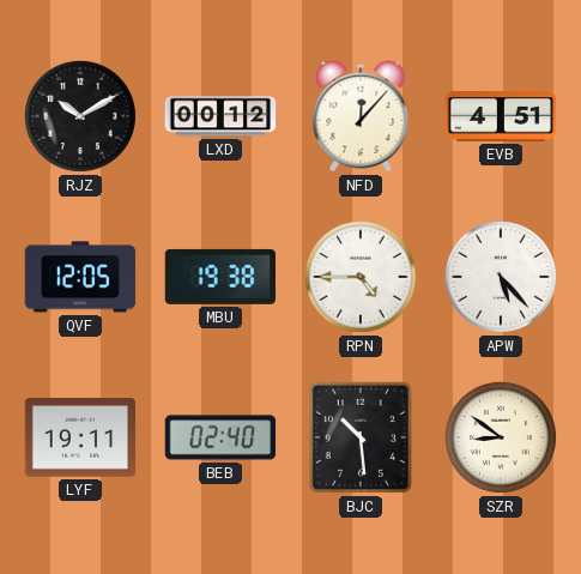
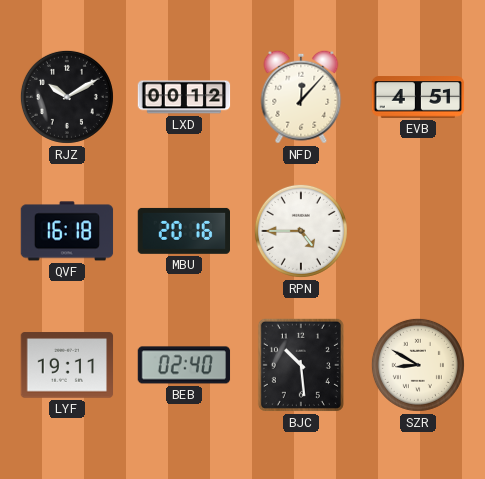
QVF: 12:05 -> 16:18
MBU: 19:38 -> 20:16
APW: 5:23 -> none
SZR: 8:51 -> 8:50
